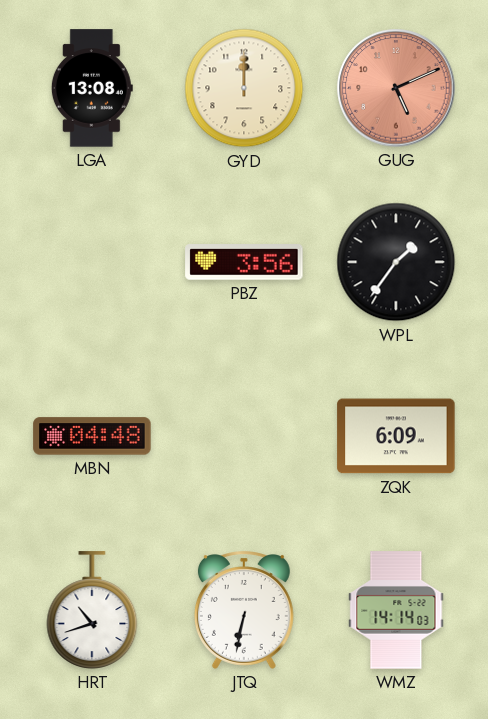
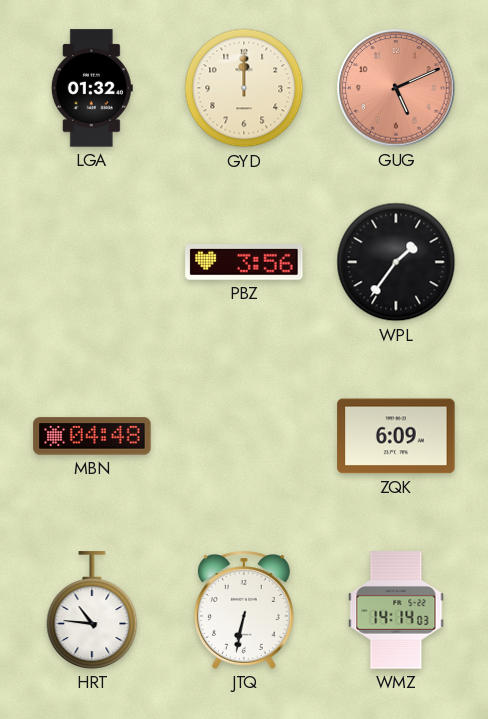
LGA: 13:08 -> 01:32
HRT: 10:42 -> 10:46
